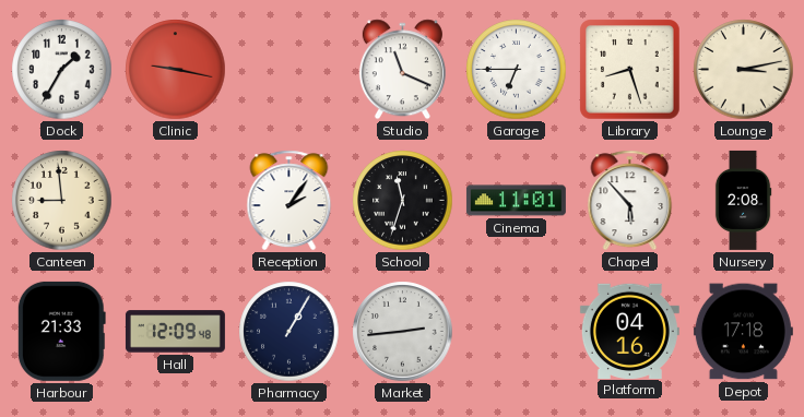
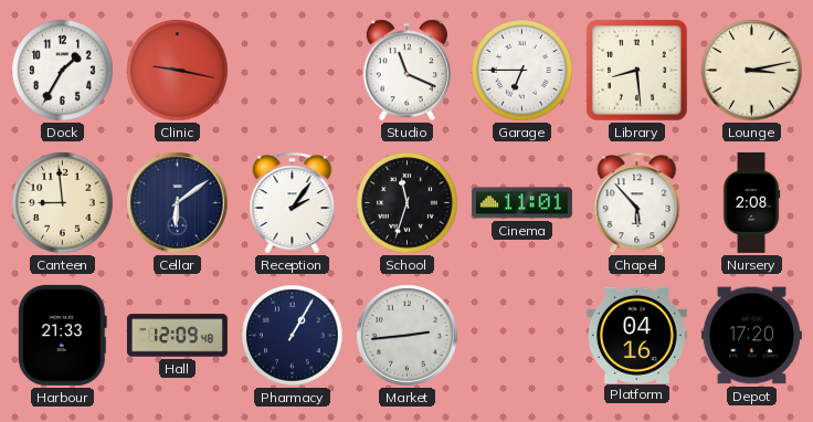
Library: 8:27 -> 8:29
Cellar: none -> 6:09
Depot: 17:18 -> 17:20
